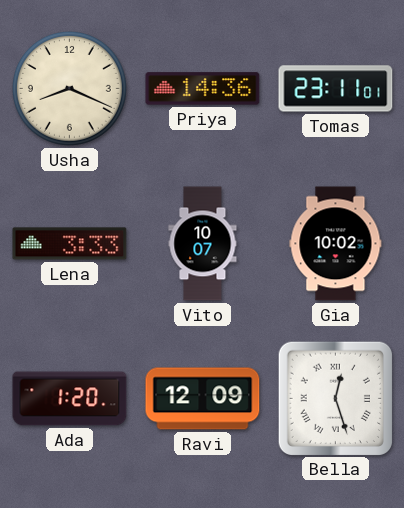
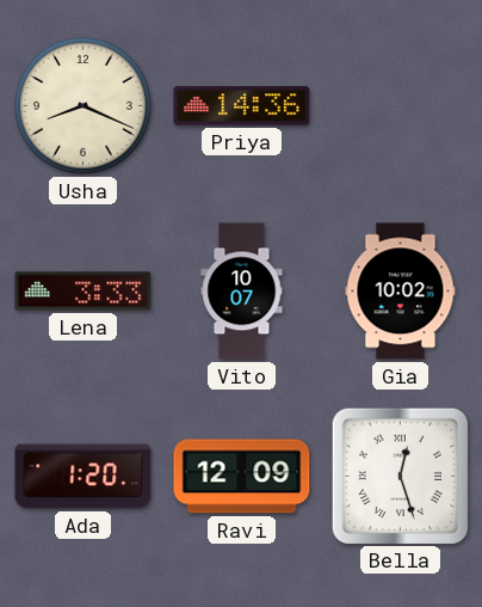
Tomas: 23:11 -> none
